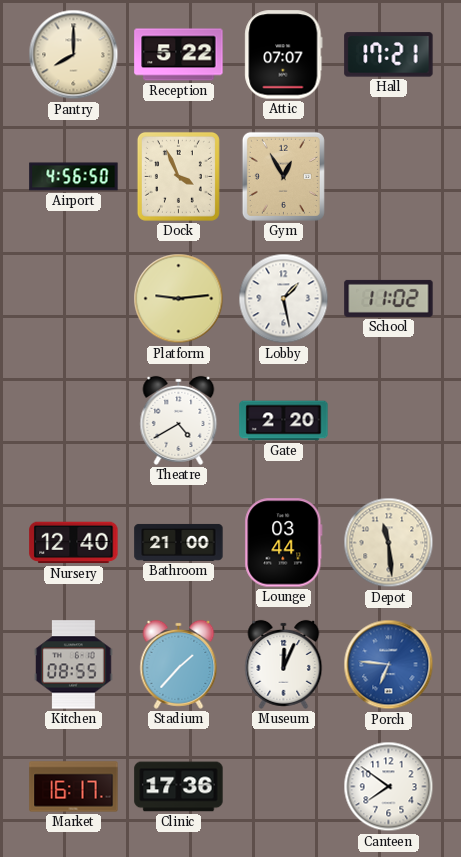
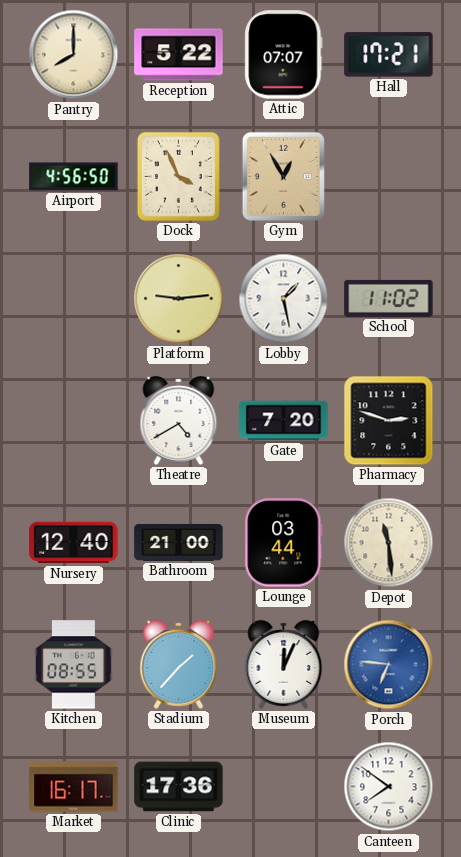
Gate: 2:20 -> 7:20
Pharmacy: none -> 2:48
